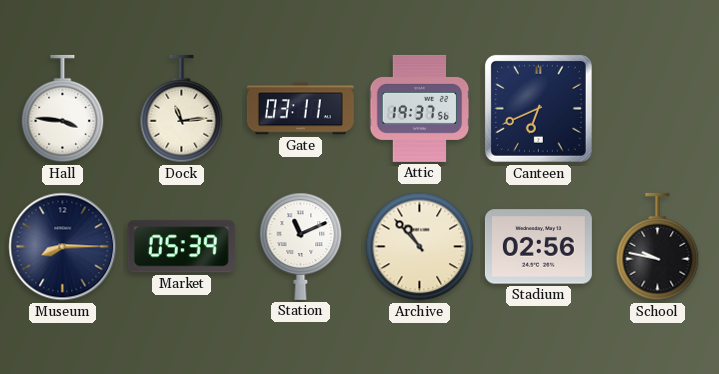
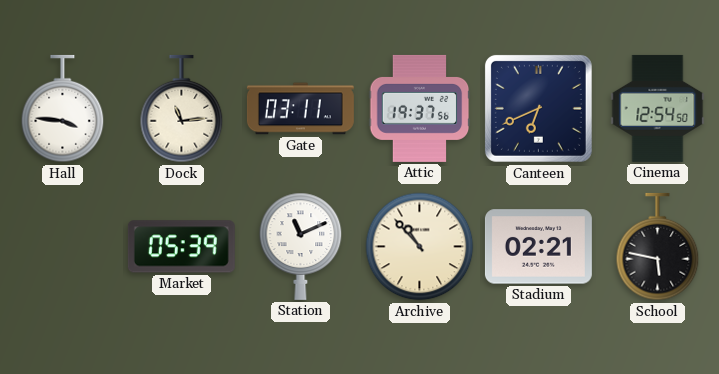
Cinema: none -> 12:54
Museum: 8:15 -> none
Stadium: 02:56 -> 02:21
School: 9:47 -> 5:47
